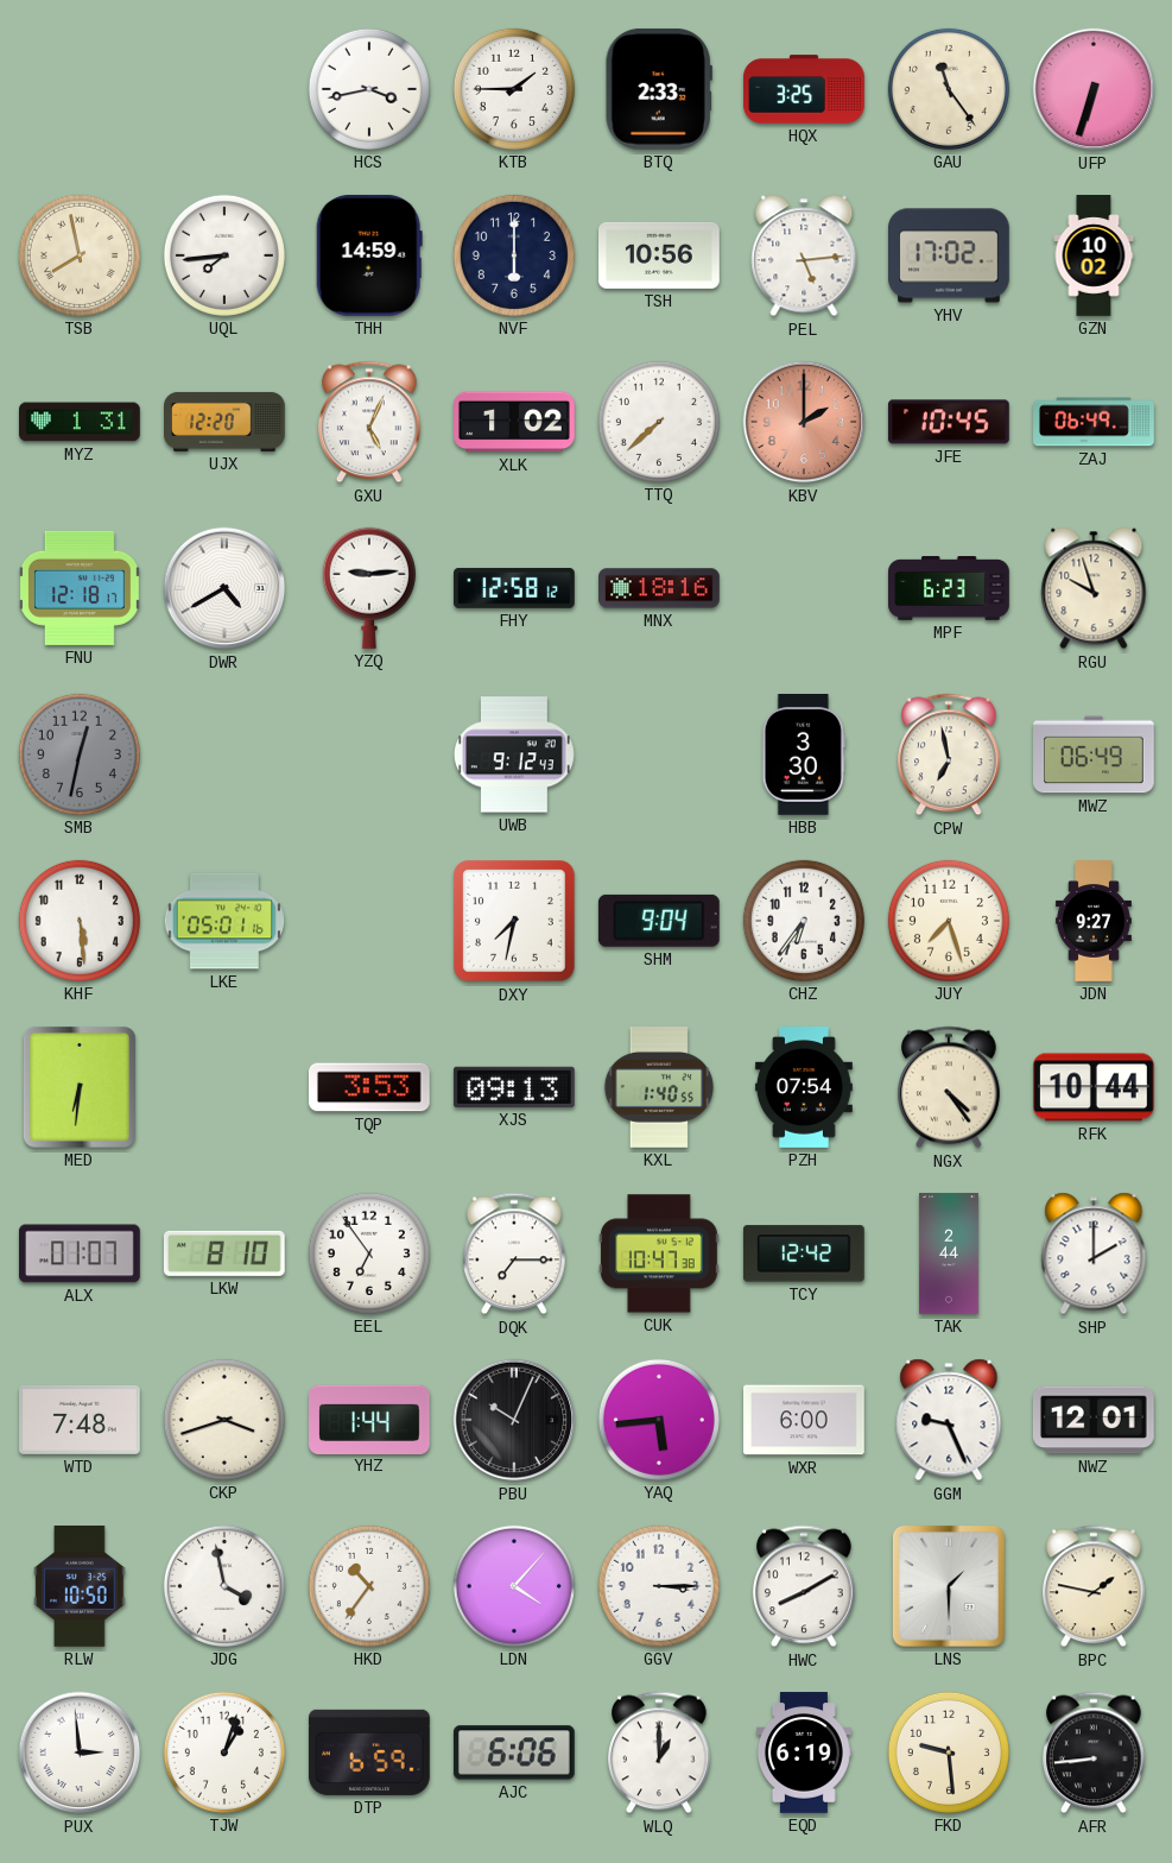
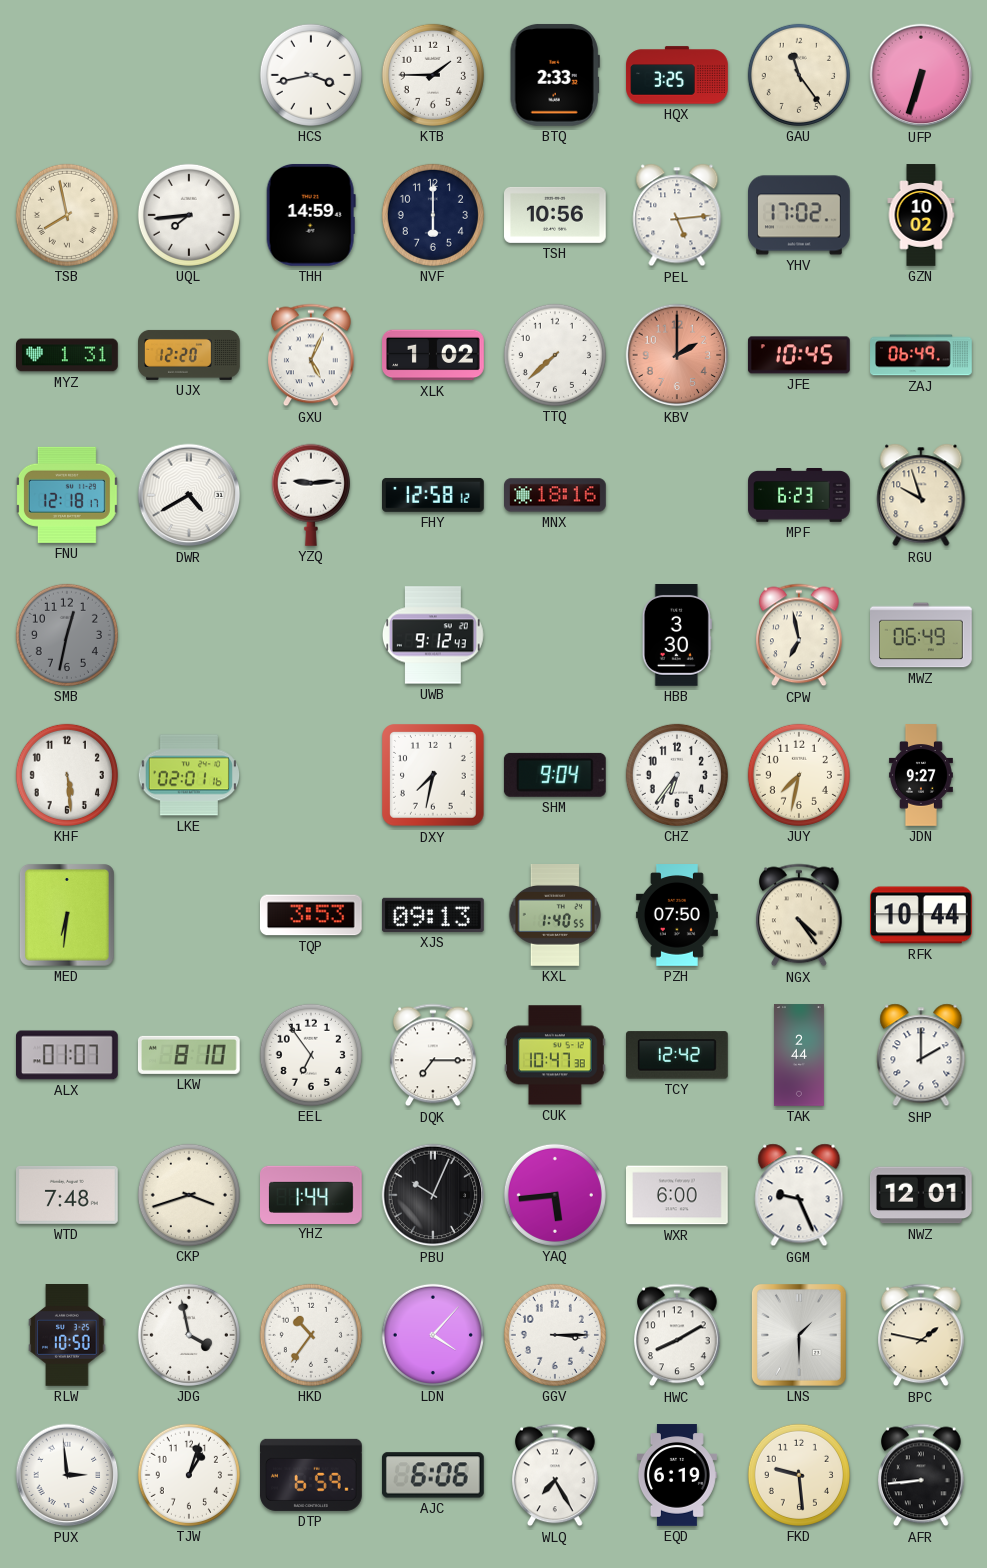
LKE: 05:01 -> 02:01
JUY: 7:27 -> 7:32
PZH: 07:54 -> 07:50
WLQ: 1:00 -> 7:25
